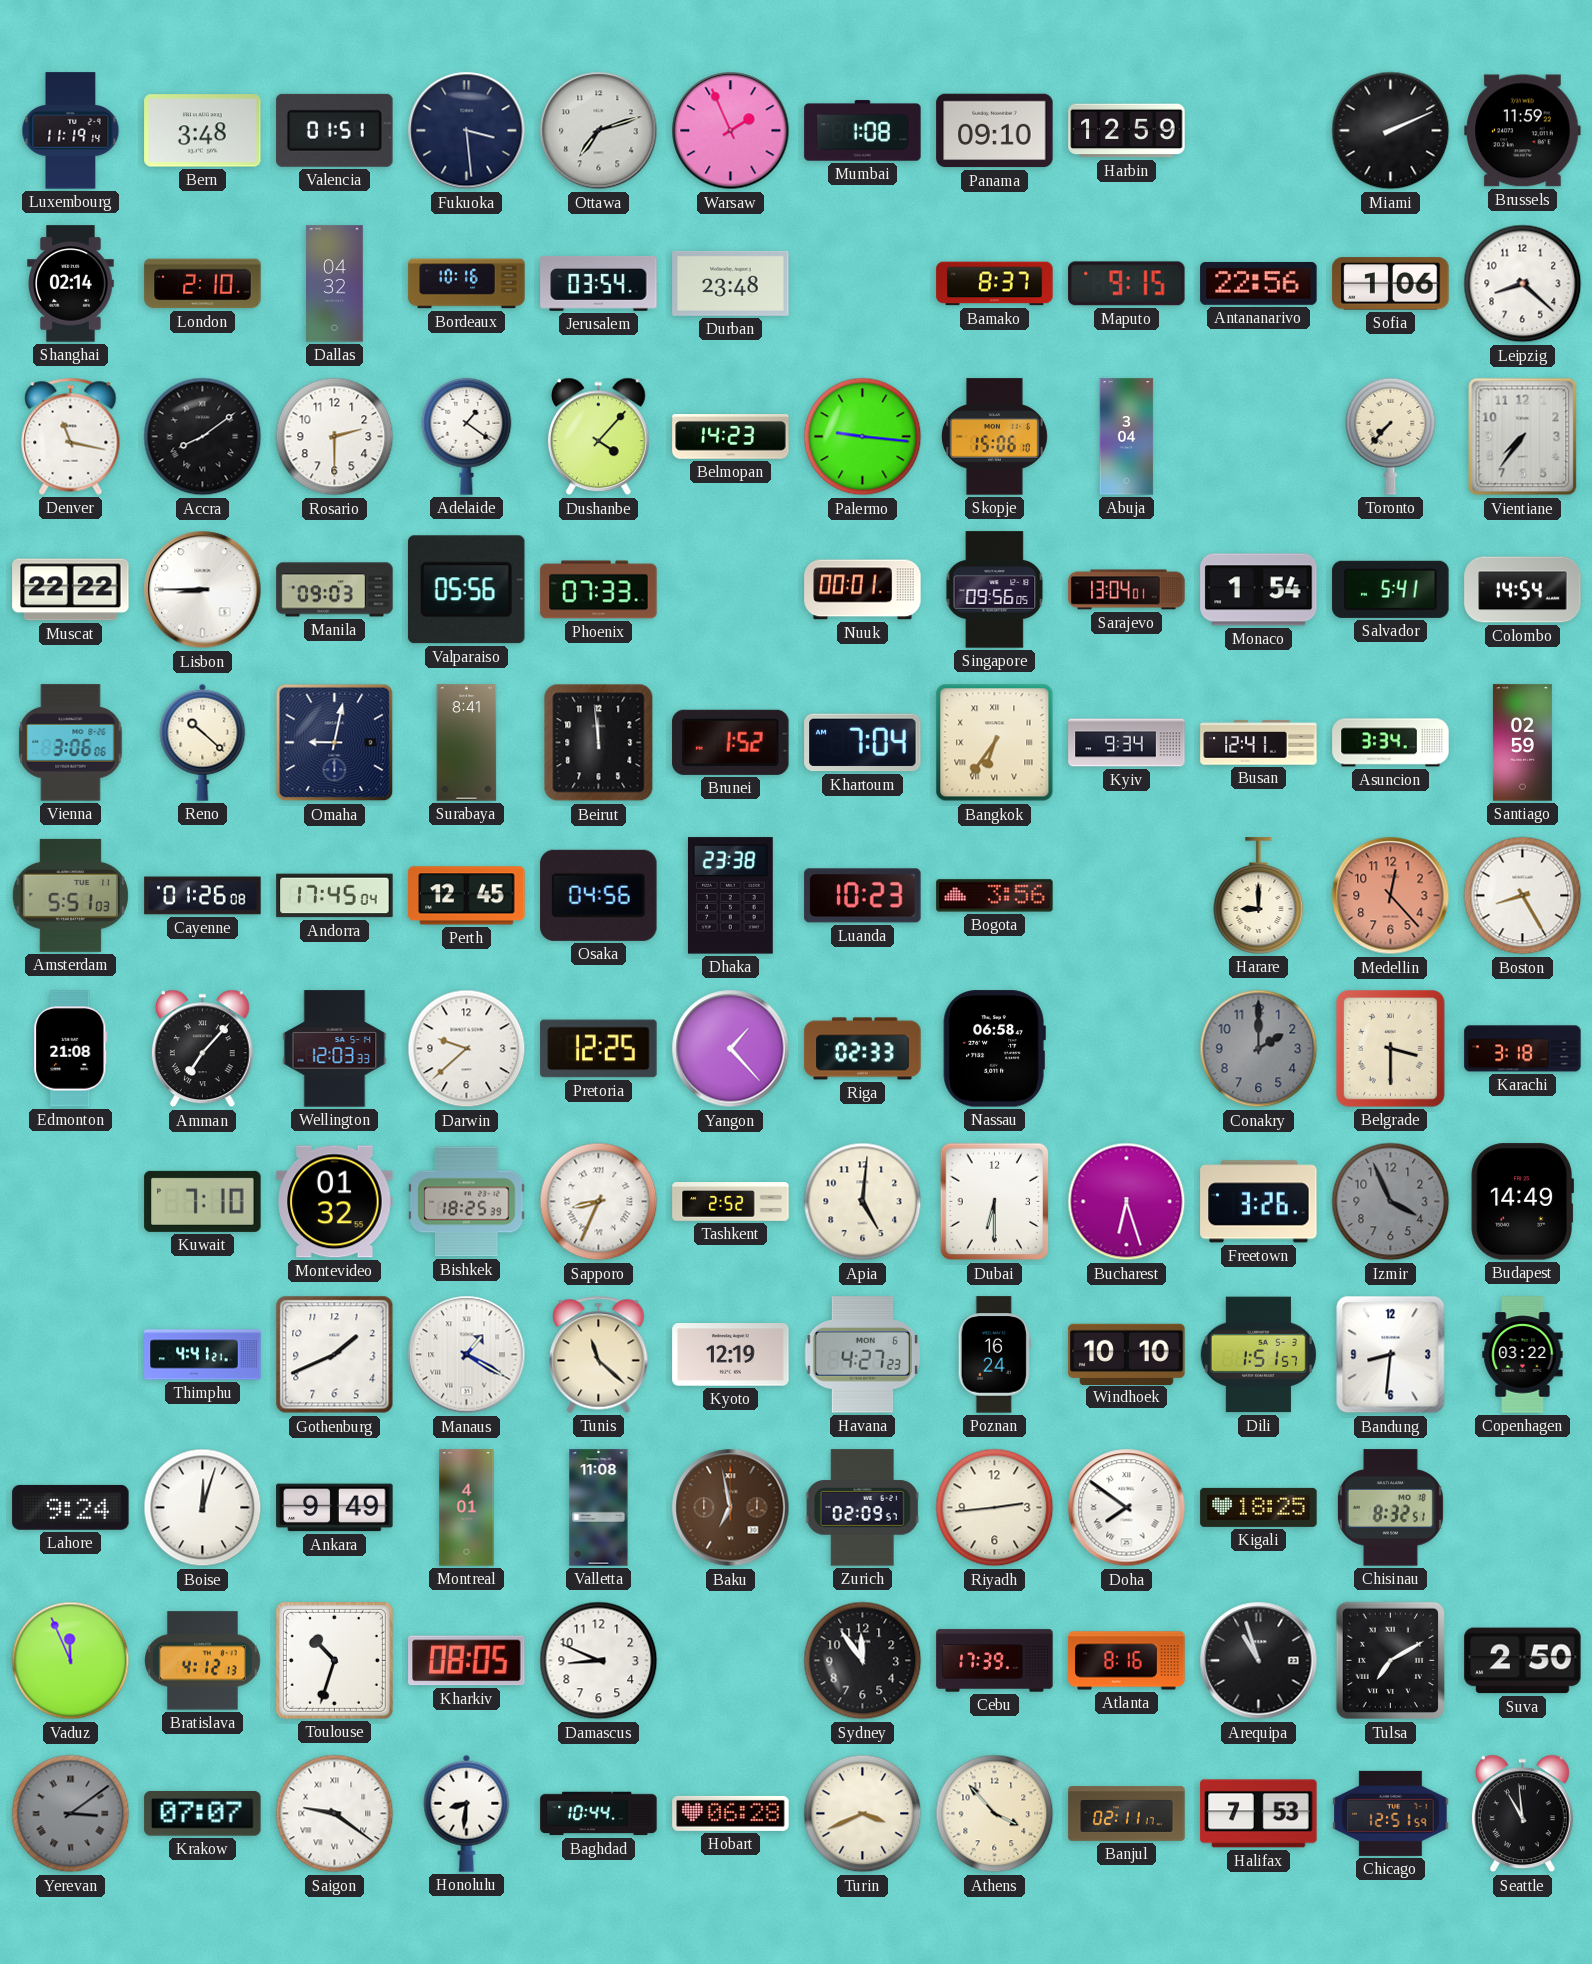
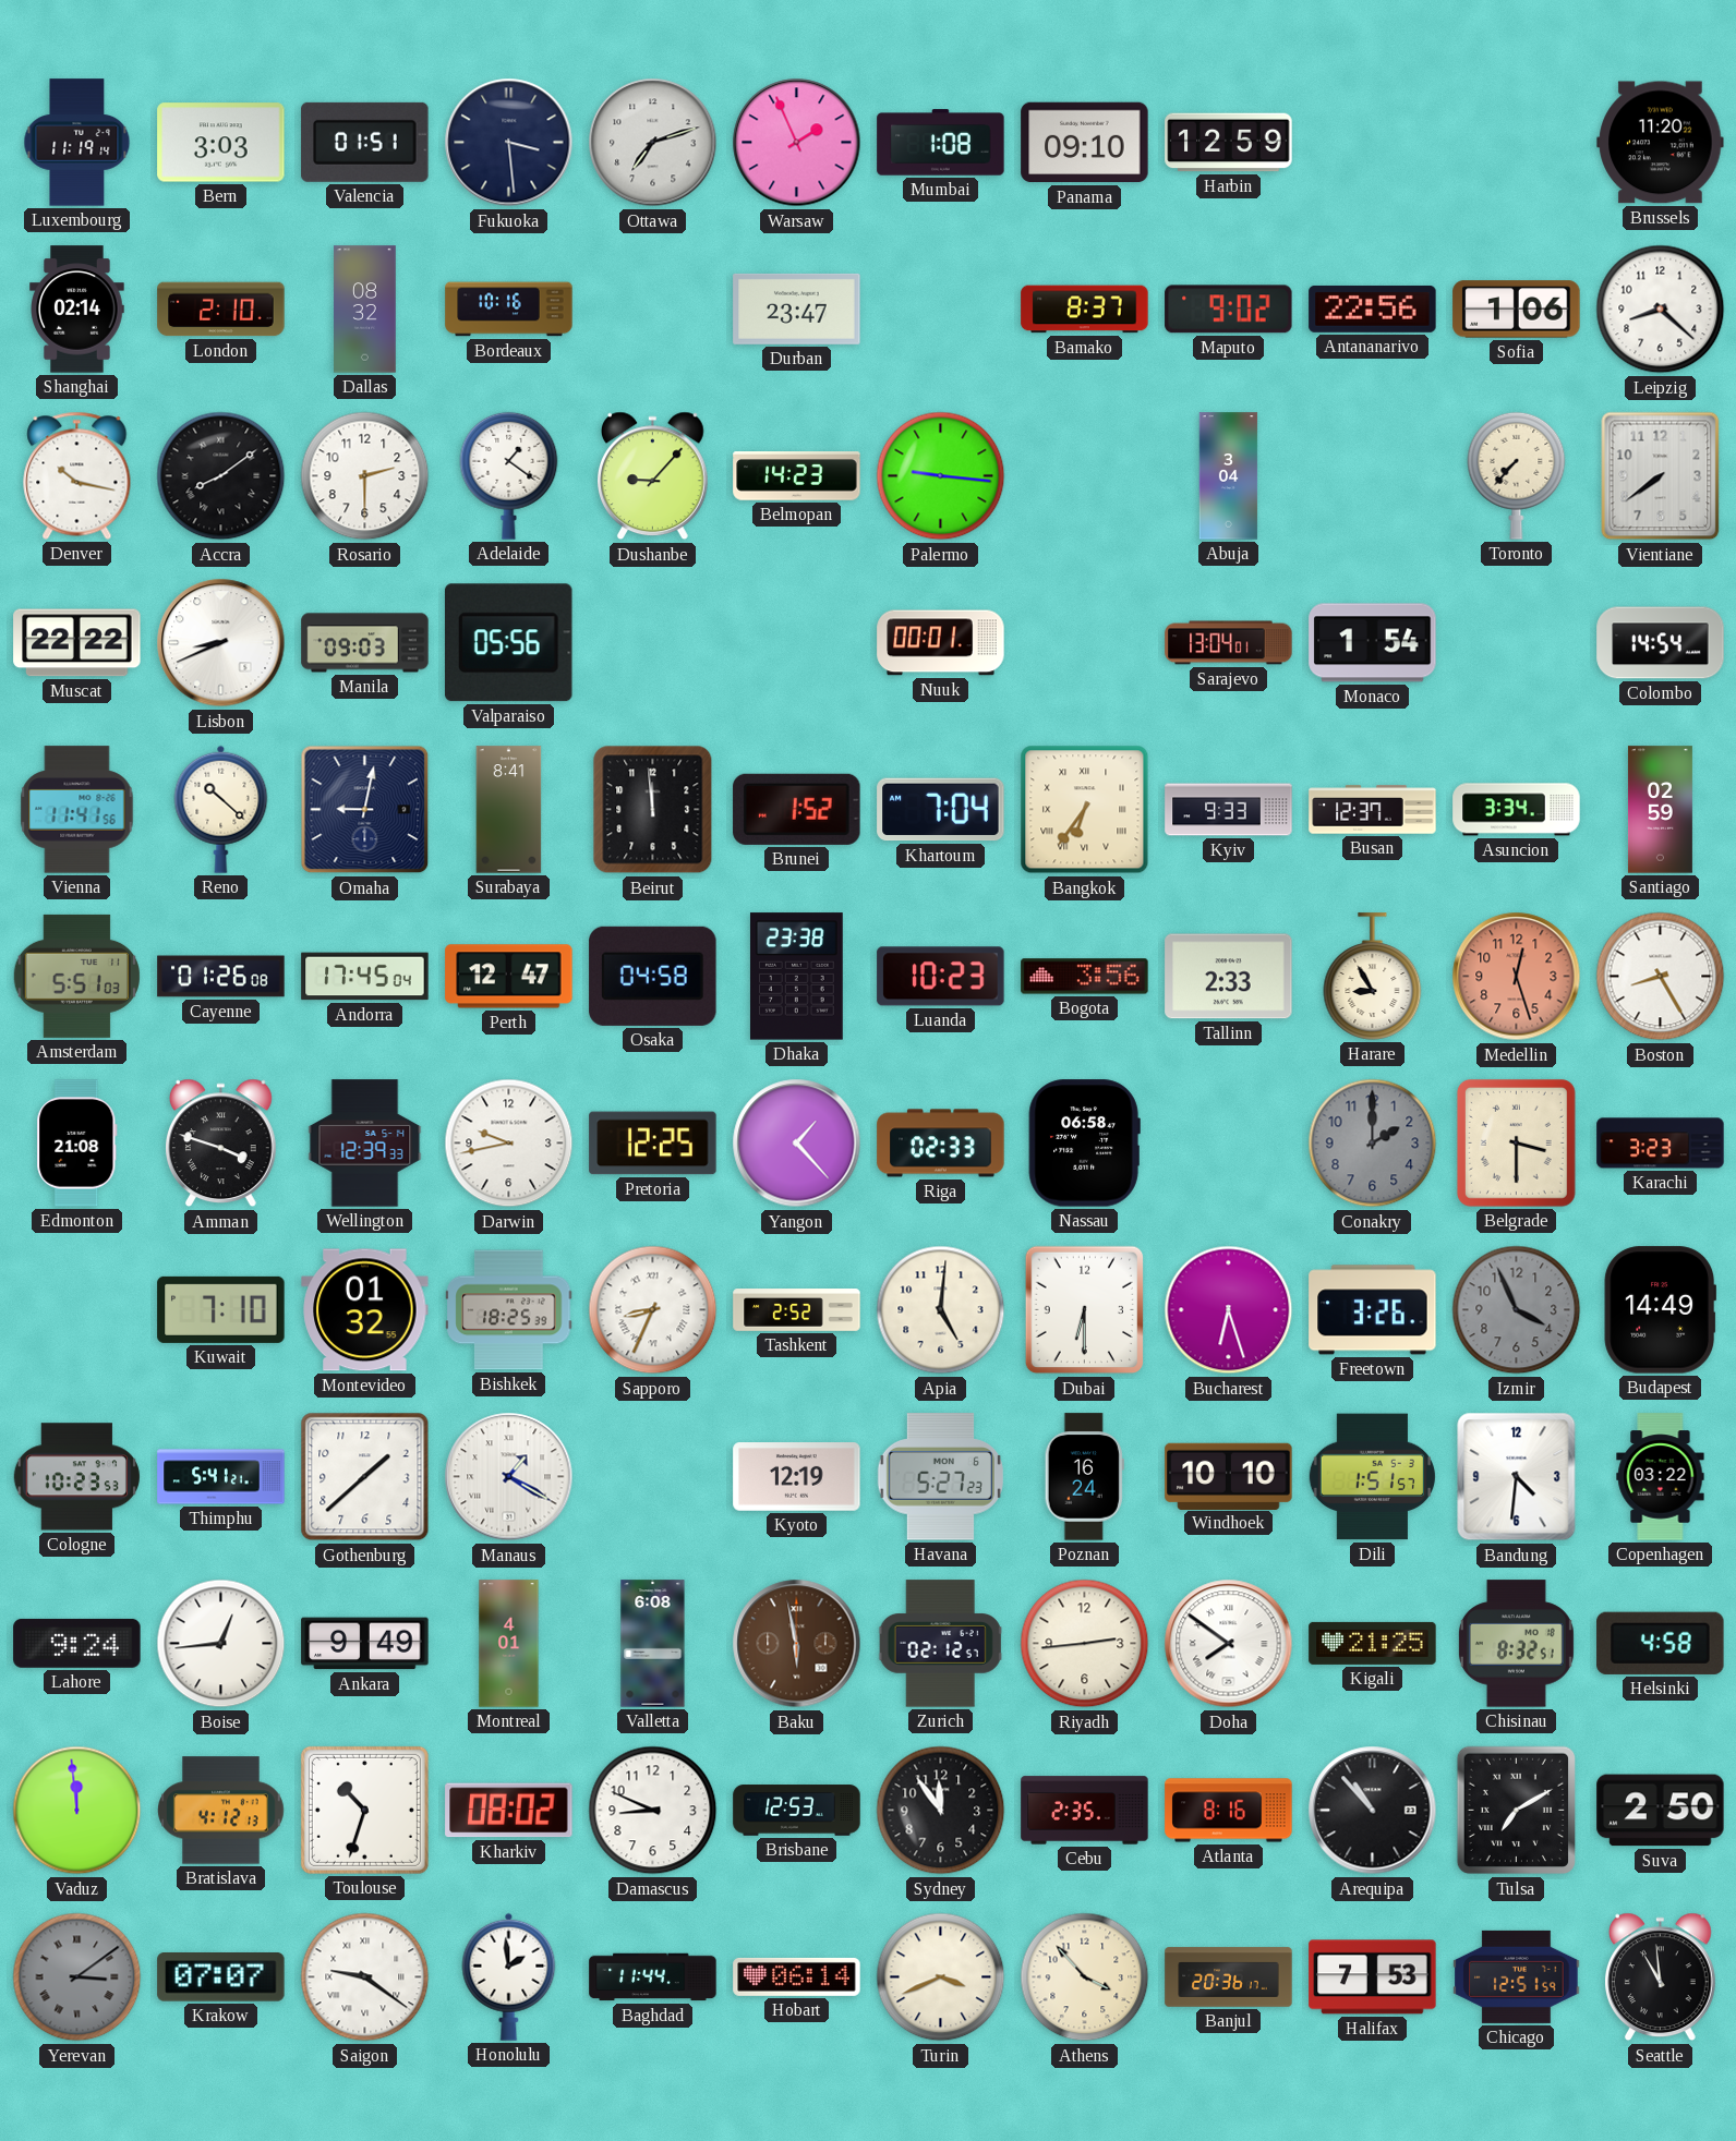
Bern: 3:48 -> 3:03
Miami: 2:11 -> none
Brussels: 11:59 -> 11:20
Dallas: 04:32 -> 08:32
Jerusalem: 03:54 -> none
Durban: 23:48 -> 23:47
Maputo: 9:15 -> 9:02
Denver: 11:17 -> 10:17
Dushanbe: 4:07 -> 9:07
Skopje: 15:06 -> none
Vientiane: 7:36 -> 7:39
Lisbon: 8:45 -> 8:41
Phoenix: 07:33 -> none
Singapore: 09:56 -> none
Salvador: 5:41 -> none
Vienna: 3:06 -> 11:41
Kyiv: 9:34 -> 9:33
Busan: 12:41 -> 12:37
Perth: 12:45 -> 12:47
Osaka: 04:56 -> 04:58
Tallinn: none -> 2:33
Harare: 9:00 -> 8:55
Medellin: 12:23 -> 12:27
Amman: 7:07 -> 3:48
Wellington: 12:03 -> 12:39
Darwin: 9:38 -> 9:43
Karachi: 3:18 -> 3:23
Cologne: none -> 10:23
Thimphu: 4:41 -> 5:41
Gothenburg: 1:41 -> 1:38
Tunis: 11:22 -> none
Havana: 4:27 -> 5:27
Bandung: 8:31 -> 4:31
Boise: 12:03 -> 12:44
Valletta: 11:08 -> 6:08
Baku: 6:58 -> 5:58
Zurich: 02:09 -> 02:12
Kigali: 18:25 -> 21:25
Helsinki: none -> 4:58
Vaduz: 11:56 -> 11:59
Kharkiv: 08:05 -> 08:02
Brisbane: none -> 12:53
Cebu: 17:39 -> 2:35
Arequipa: 10:57 -> 10:53
Honolulu: 8:31 -> 1:59
Baghdad: 10:44 -> 11:44
Hobart: 06:28 -> 06:14
Banjul: 02:11 -> 20:36
